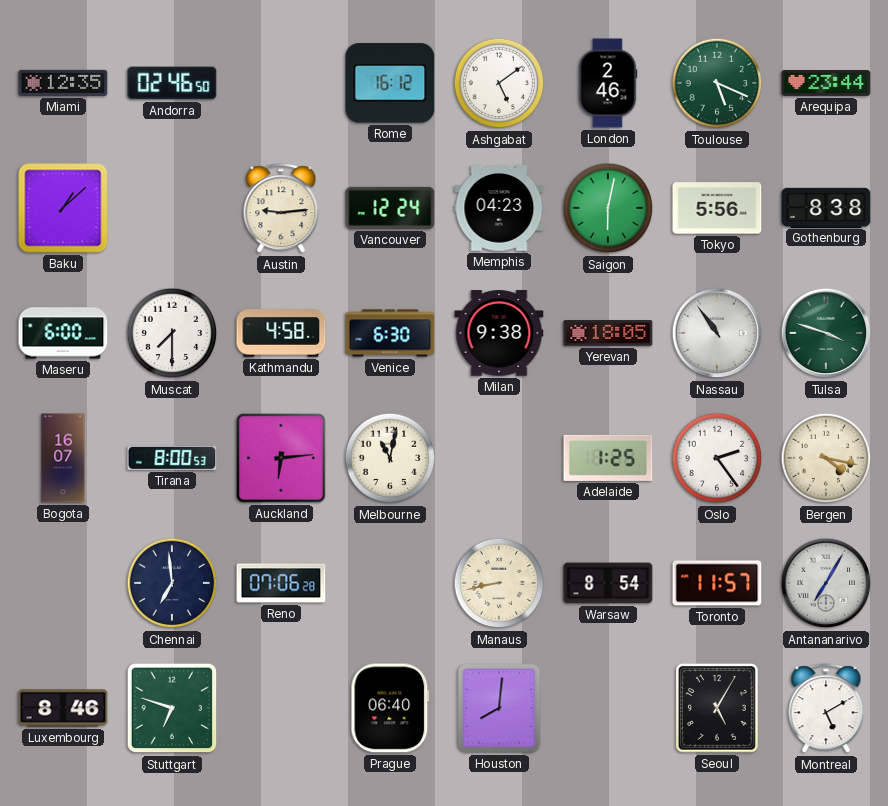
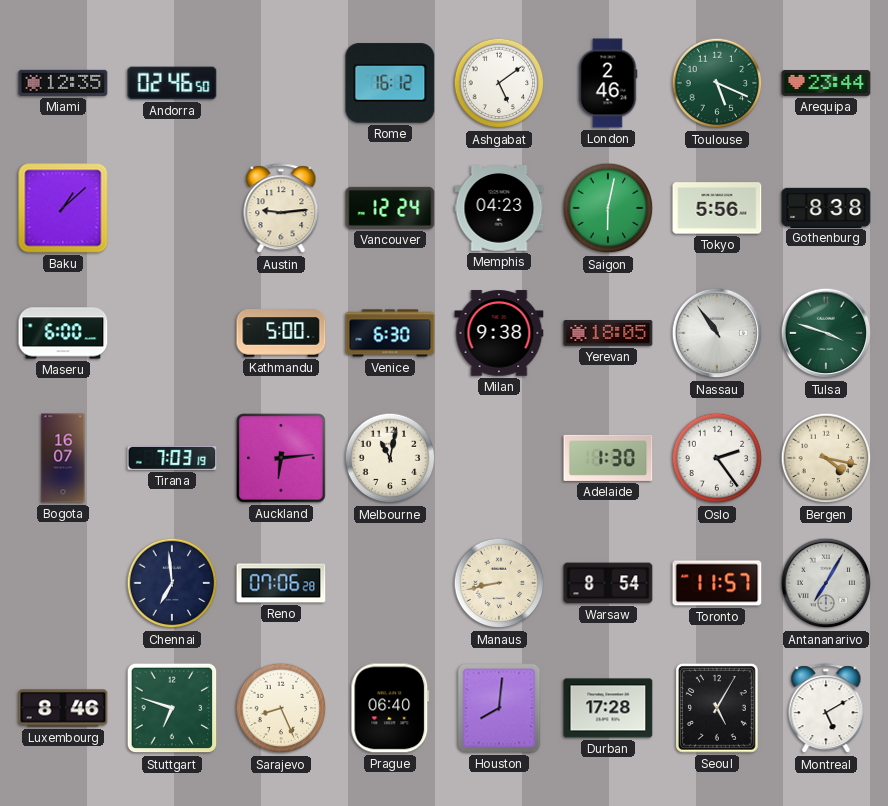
Muscat: 7:30 -> none
Kathmandu: 4:58 -> 5:00
Tirana: 8:00 -> 7:03
Adelaide: 1:25 -> 1:30
Sarajevo: none -> 8:26
Durban: none -> 17:28
